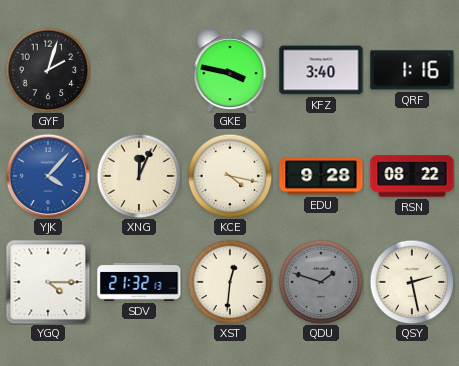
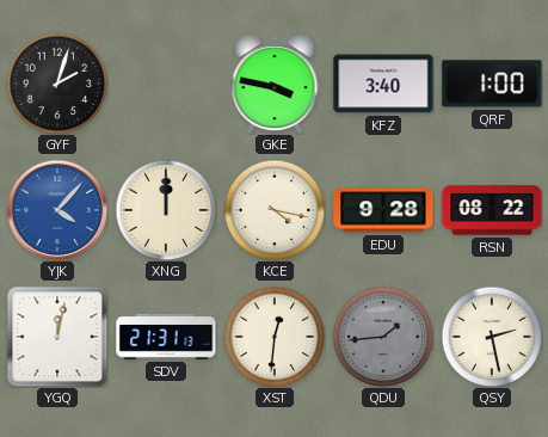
QRF: 1:16 -> 1:00
XNG: 12:04 -> 12:00
YGQ: 4:15 -> 12:02
SDV: 21:32 -> 21:31
QDU: 1:48 -> 1:44
